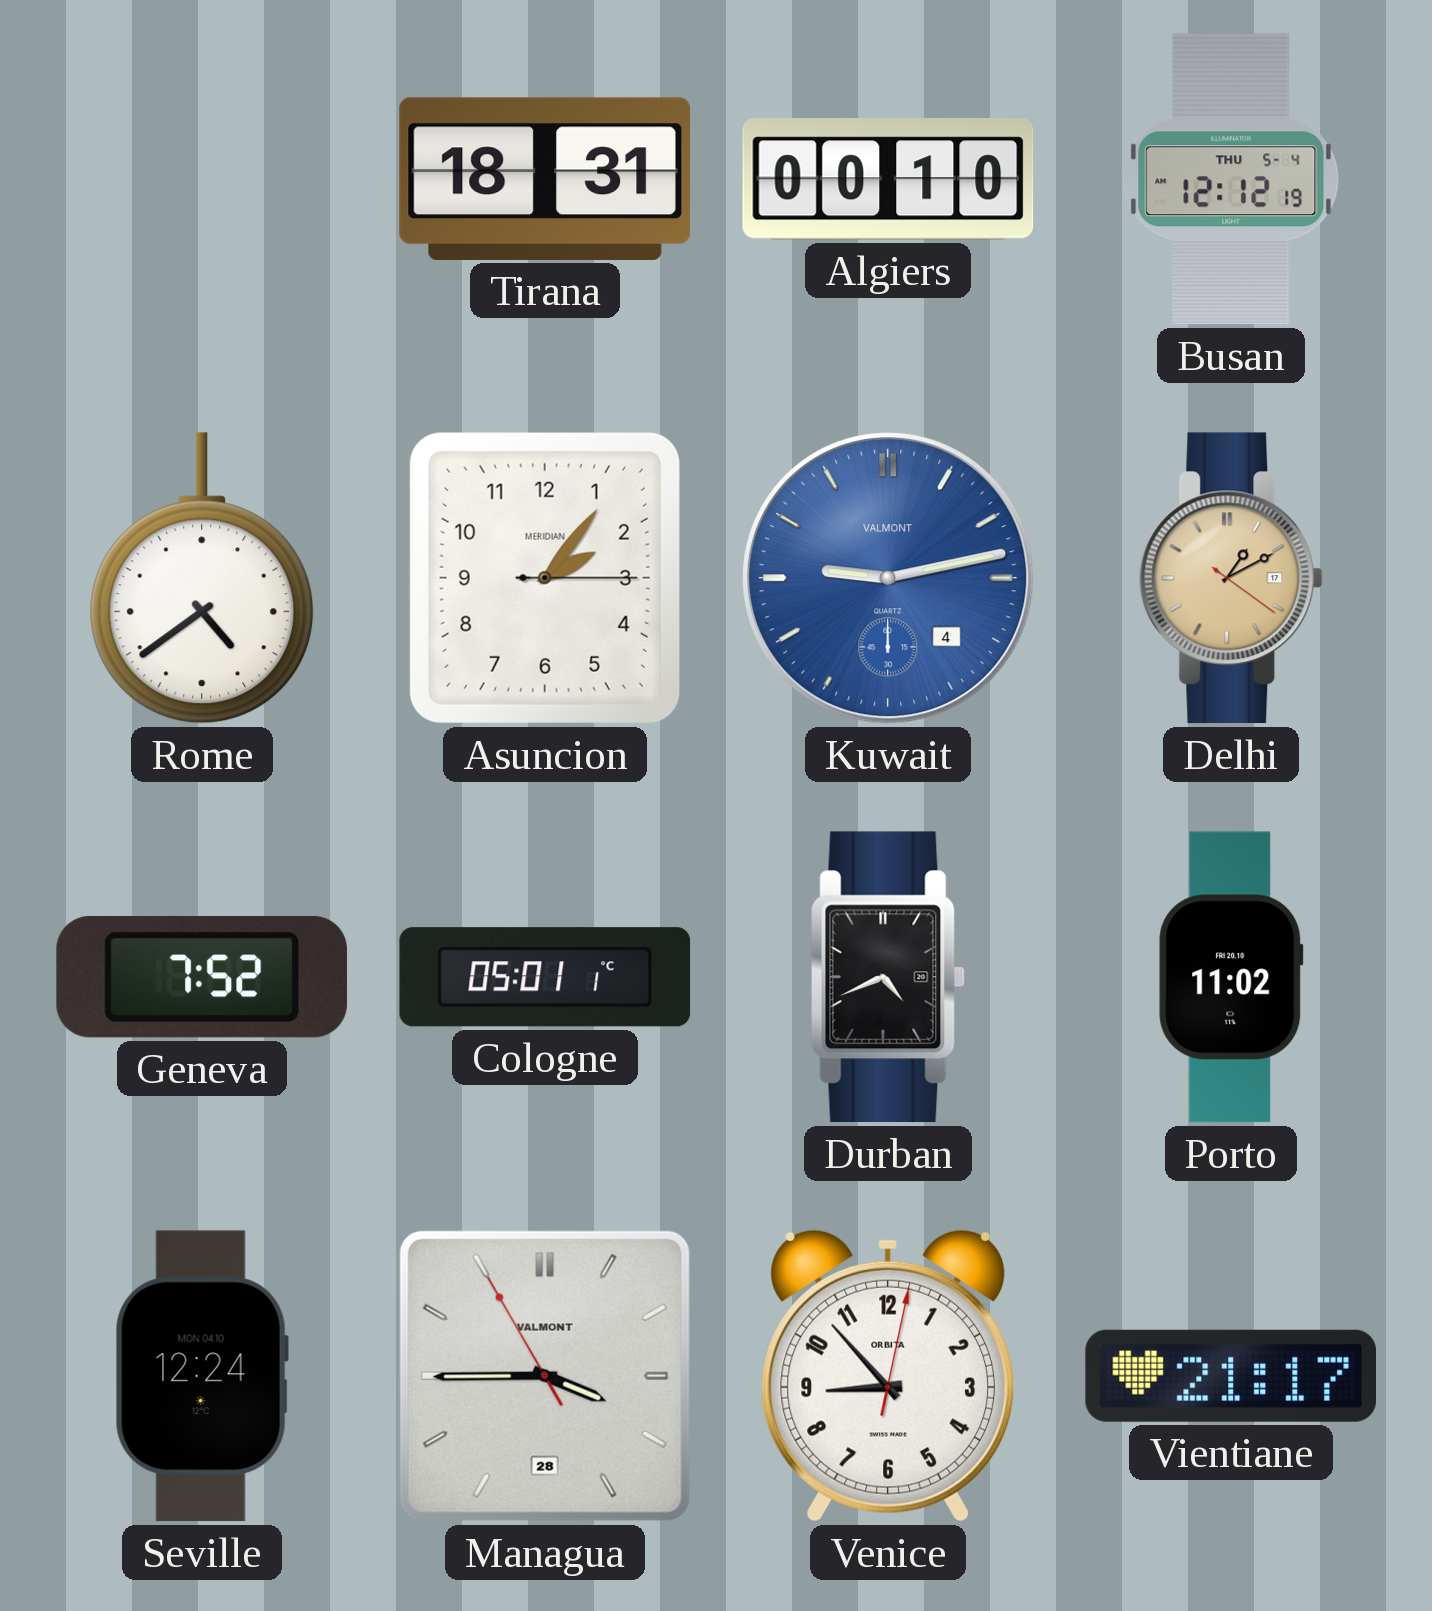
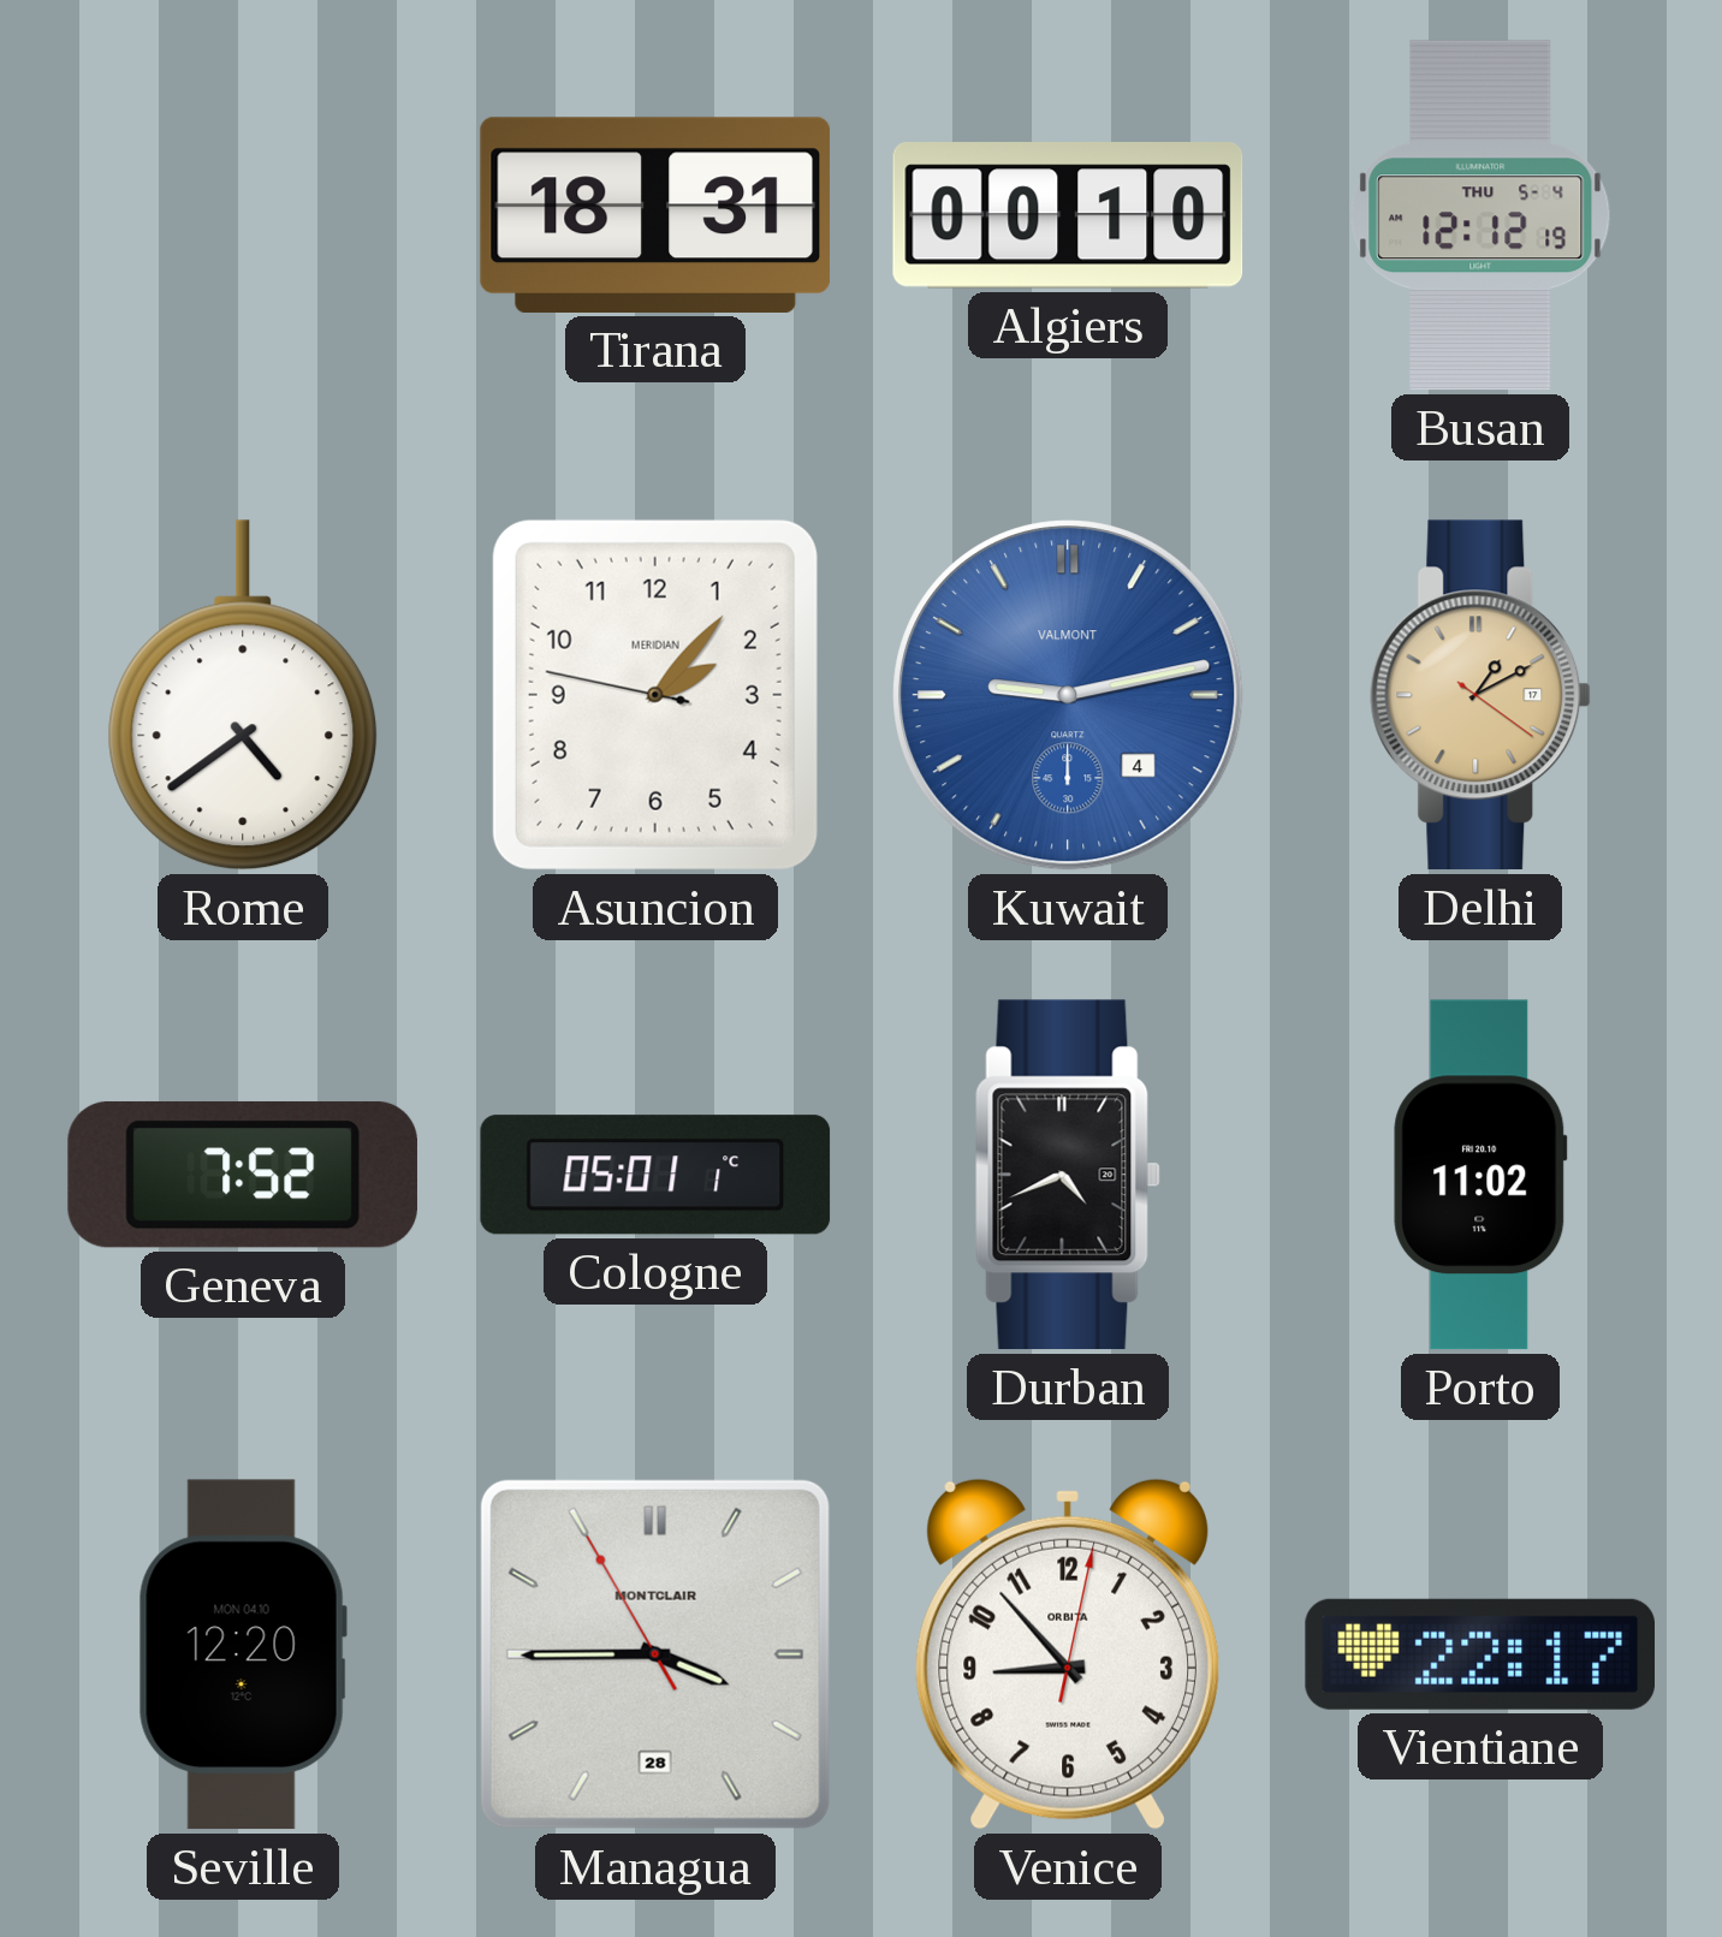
Asuncion: 2:06:15 -> 2:06:47
Seville: 12:24 -> 12:20
Managua brand: VALMONT -> MONTCLAIR
Vientiane: 21:17 -> 22:17
